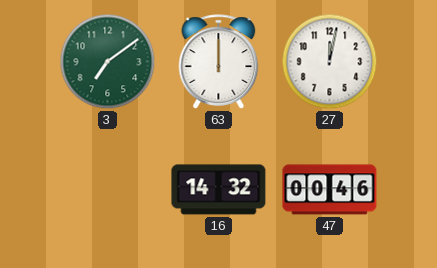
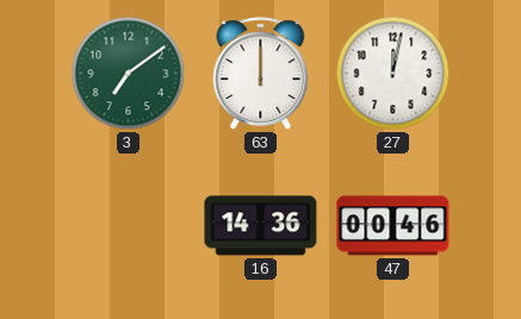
16: 14:32 -> 14:36
